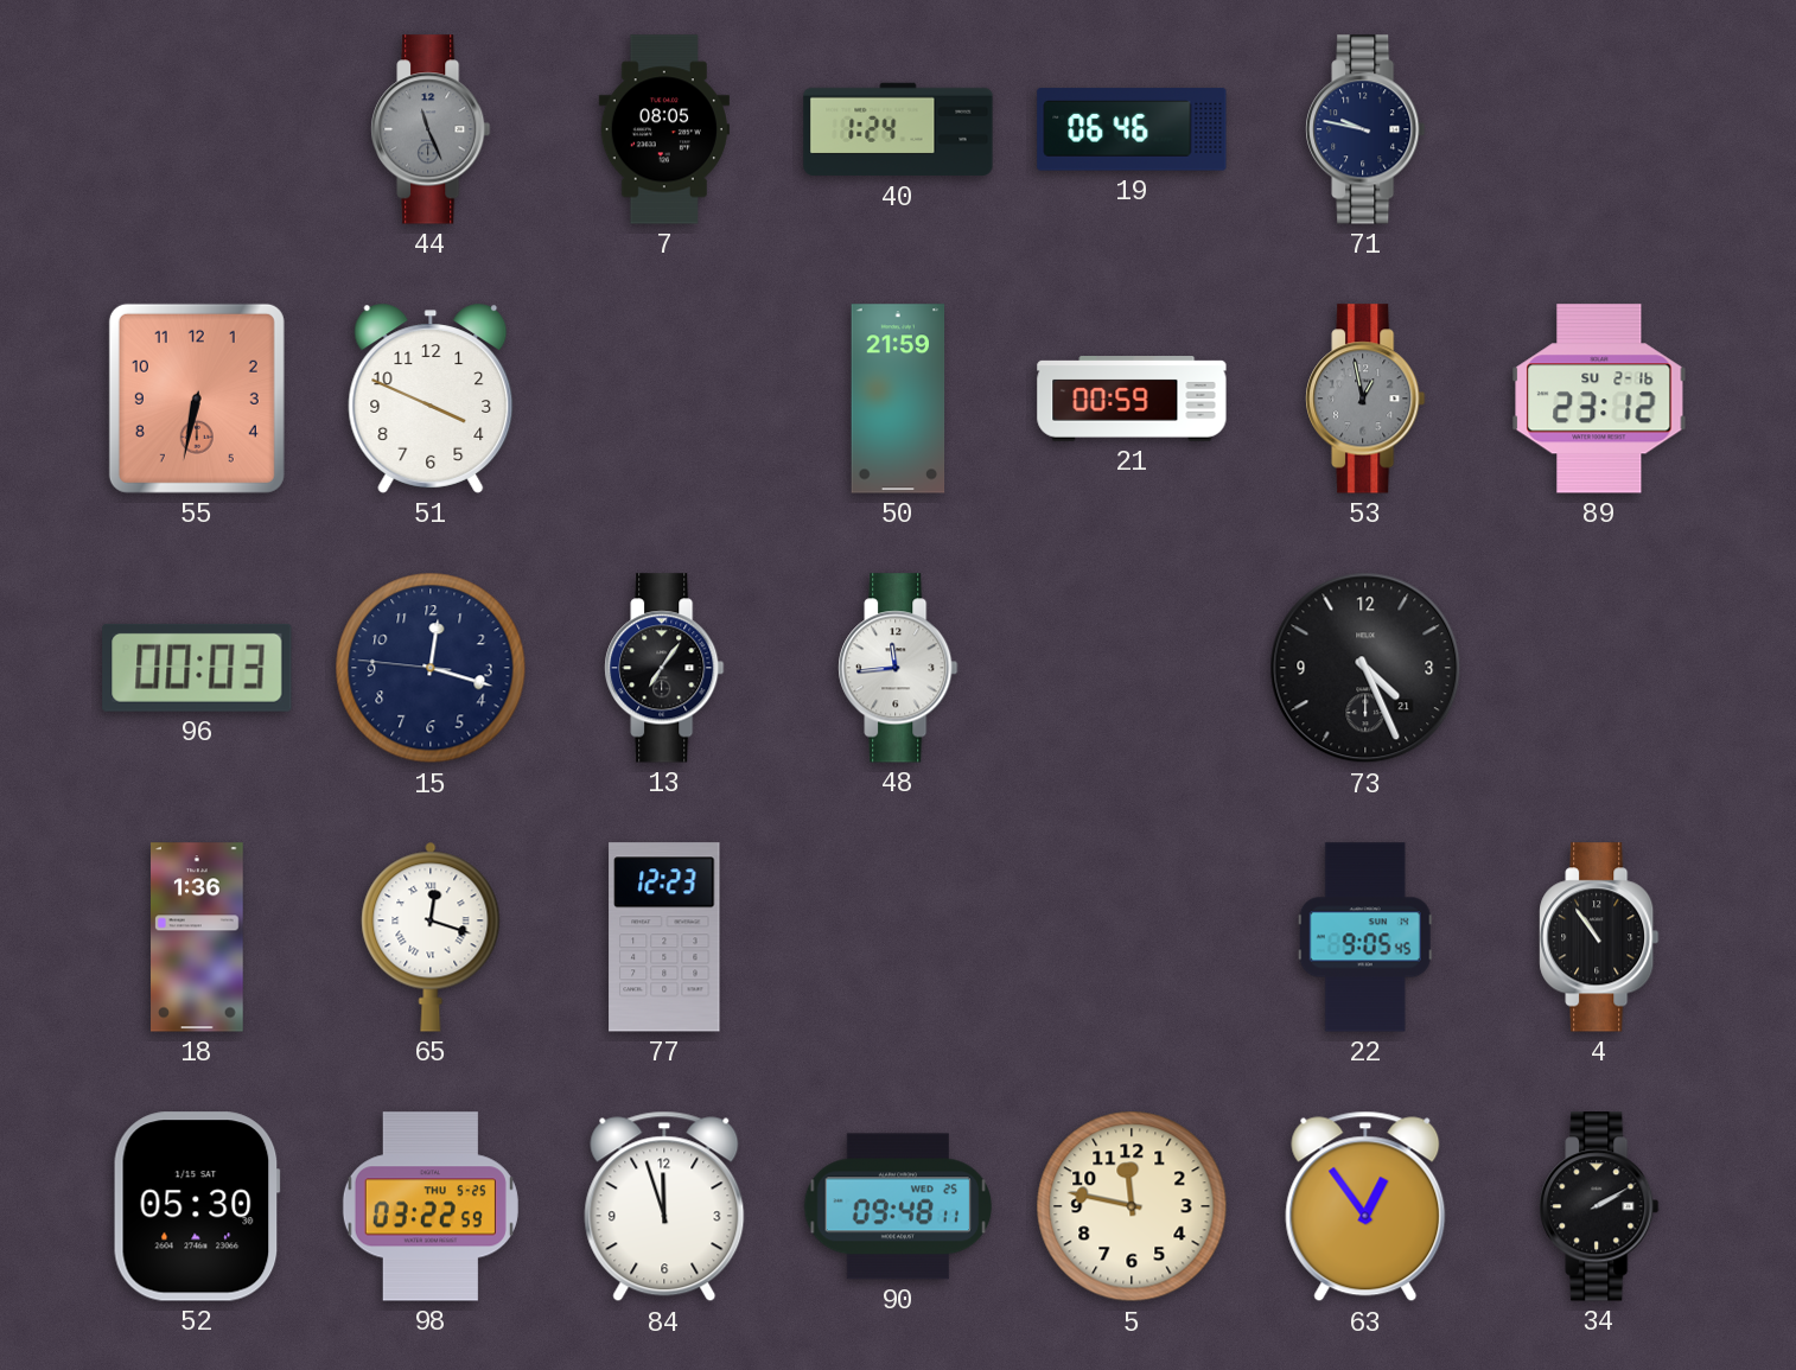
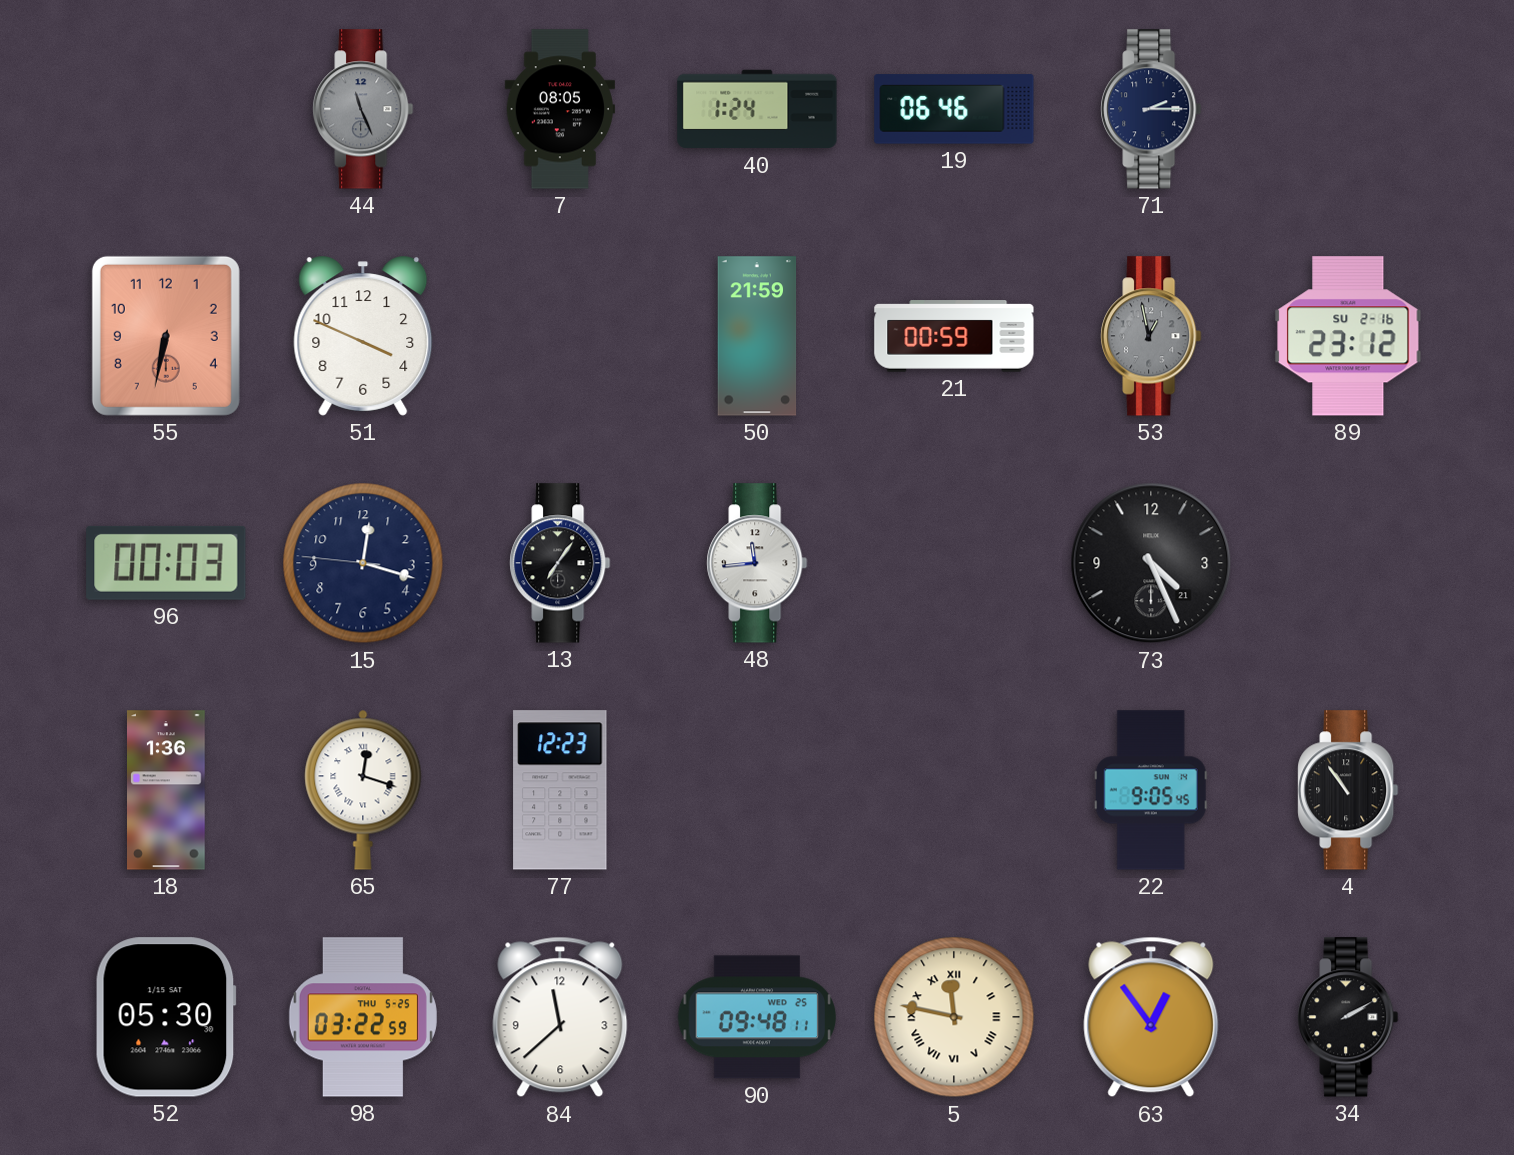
71: 9:47 -> 2:15
84: 11:57 -> 11:38
5 numerals: Arabic -> Roman
